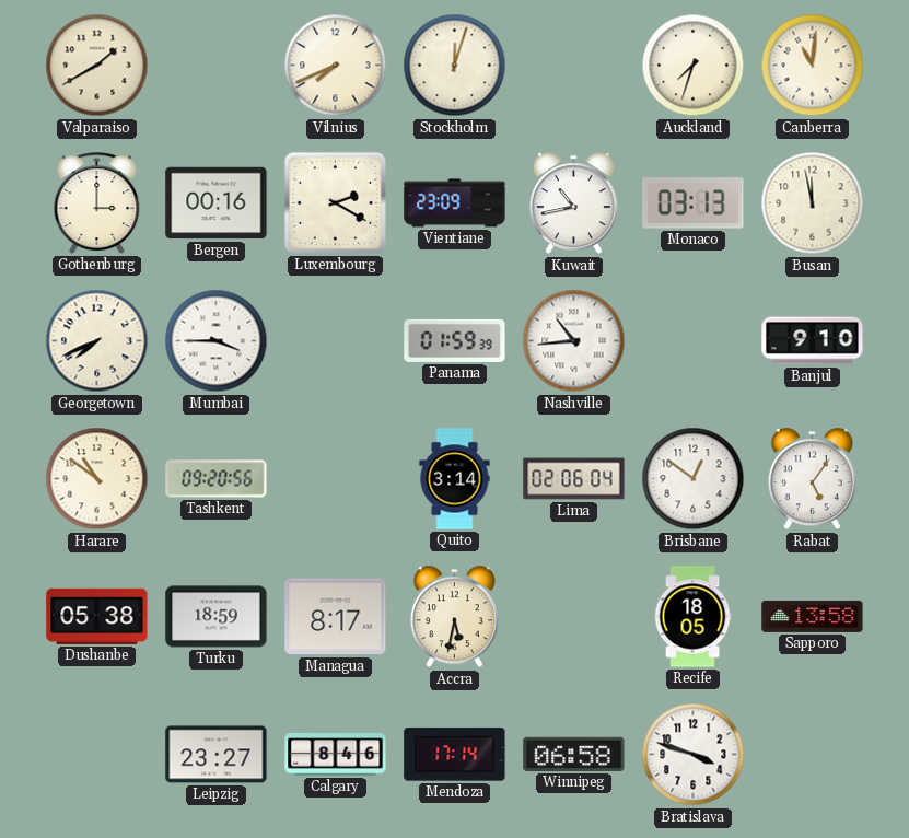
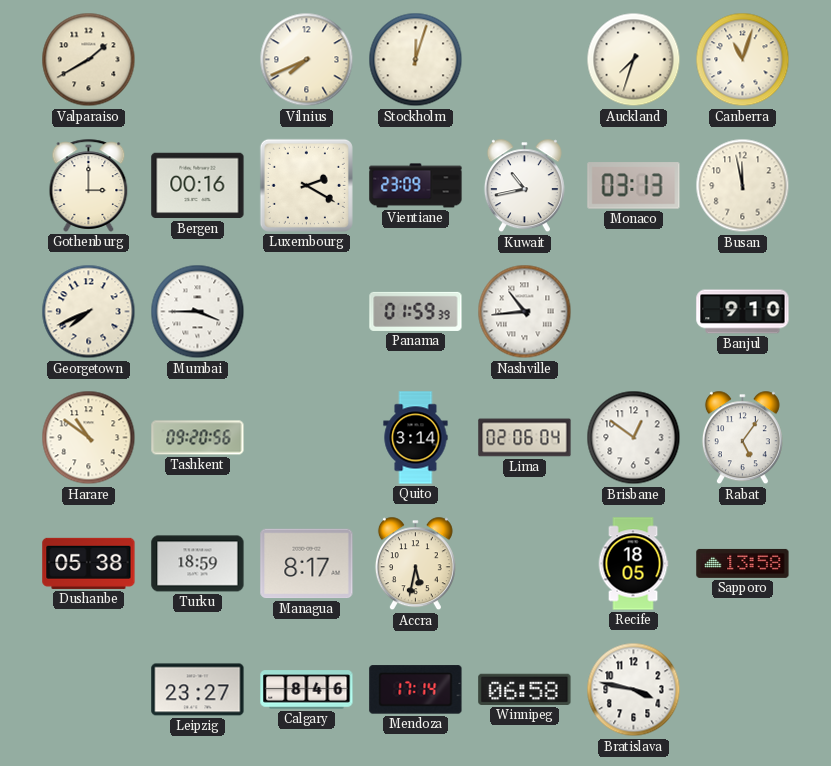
Canberra: 11:01 -> 11:03
Bratislava: 3:48 -> 3:47
